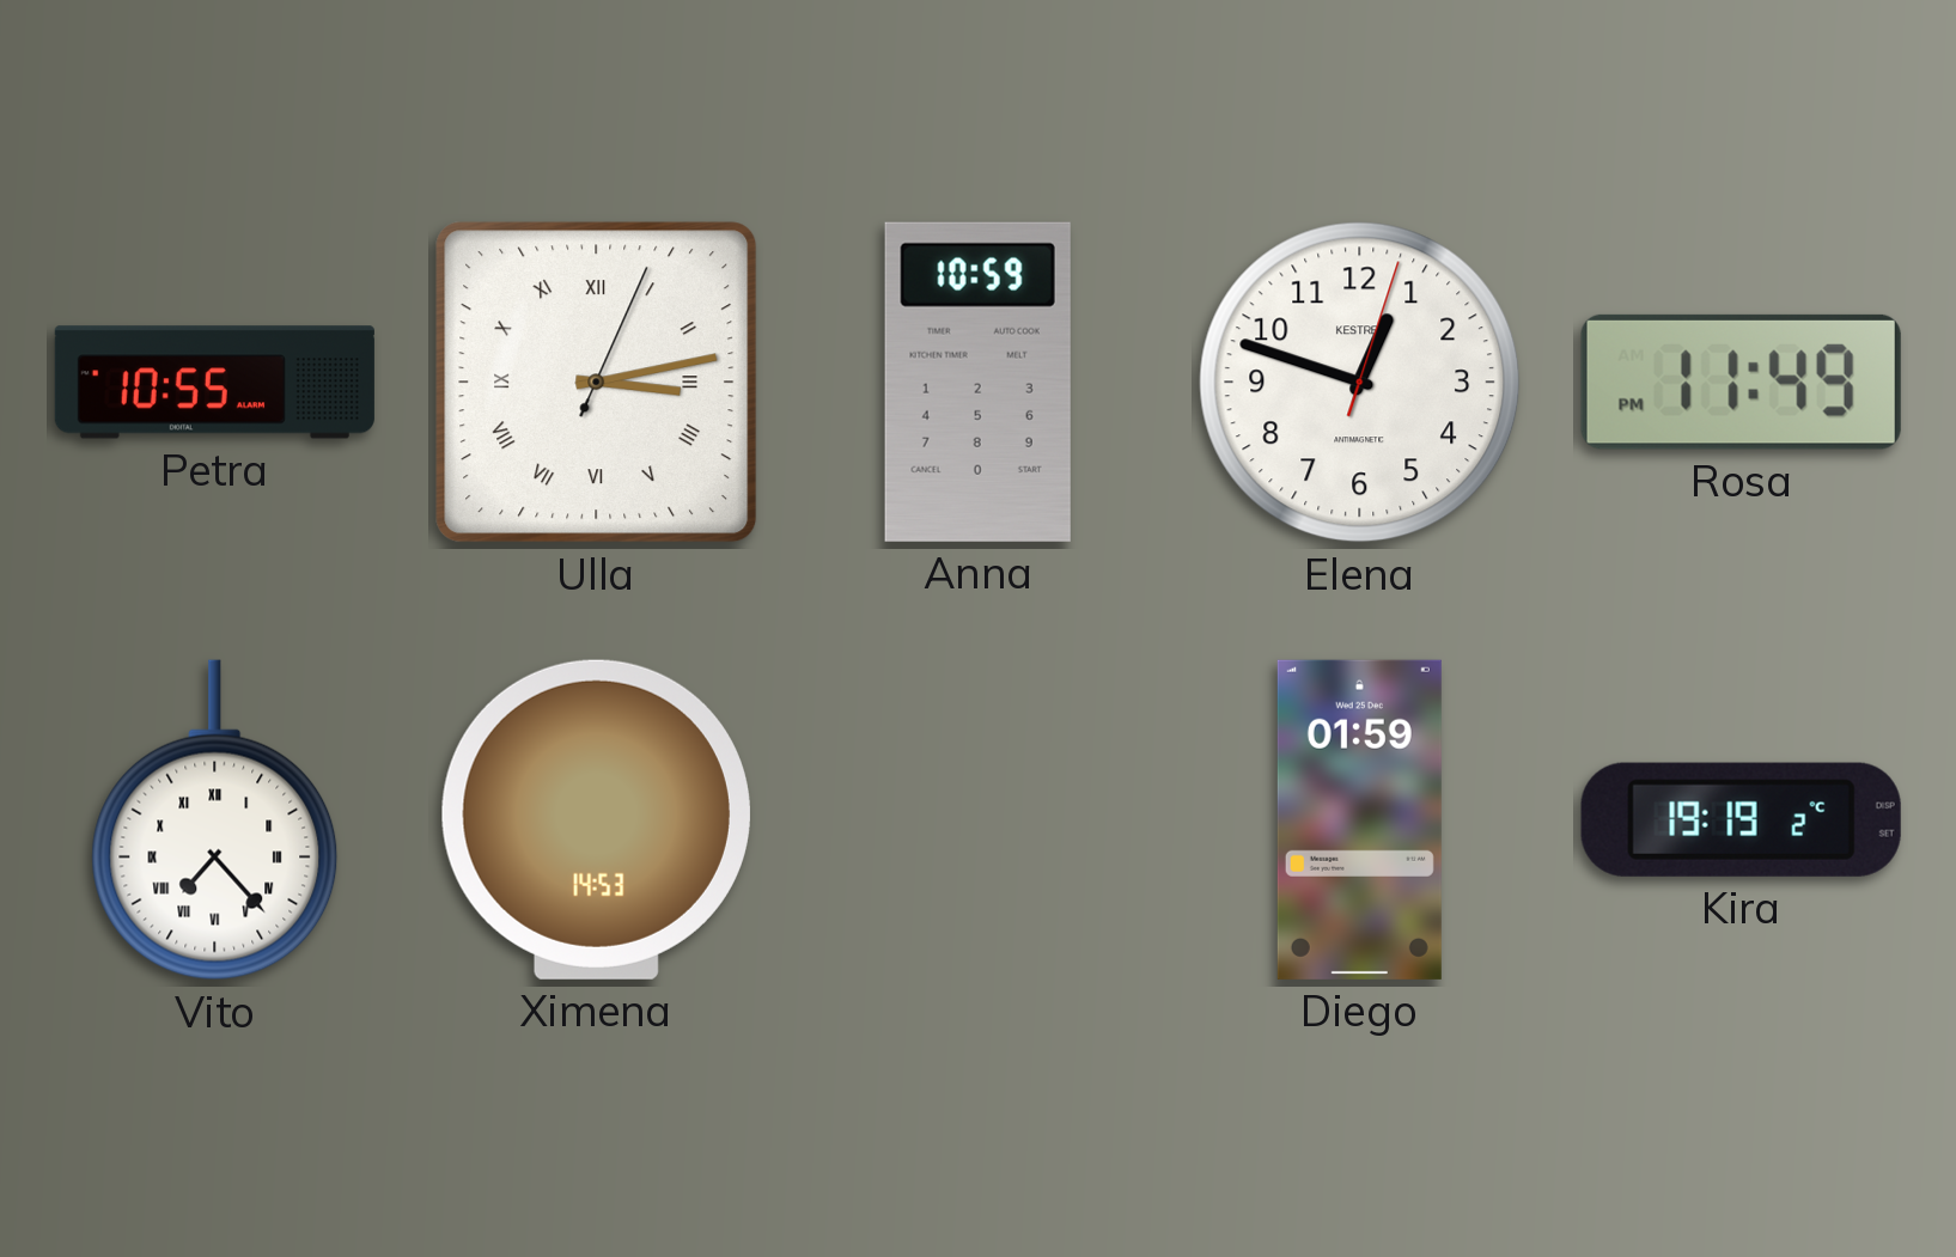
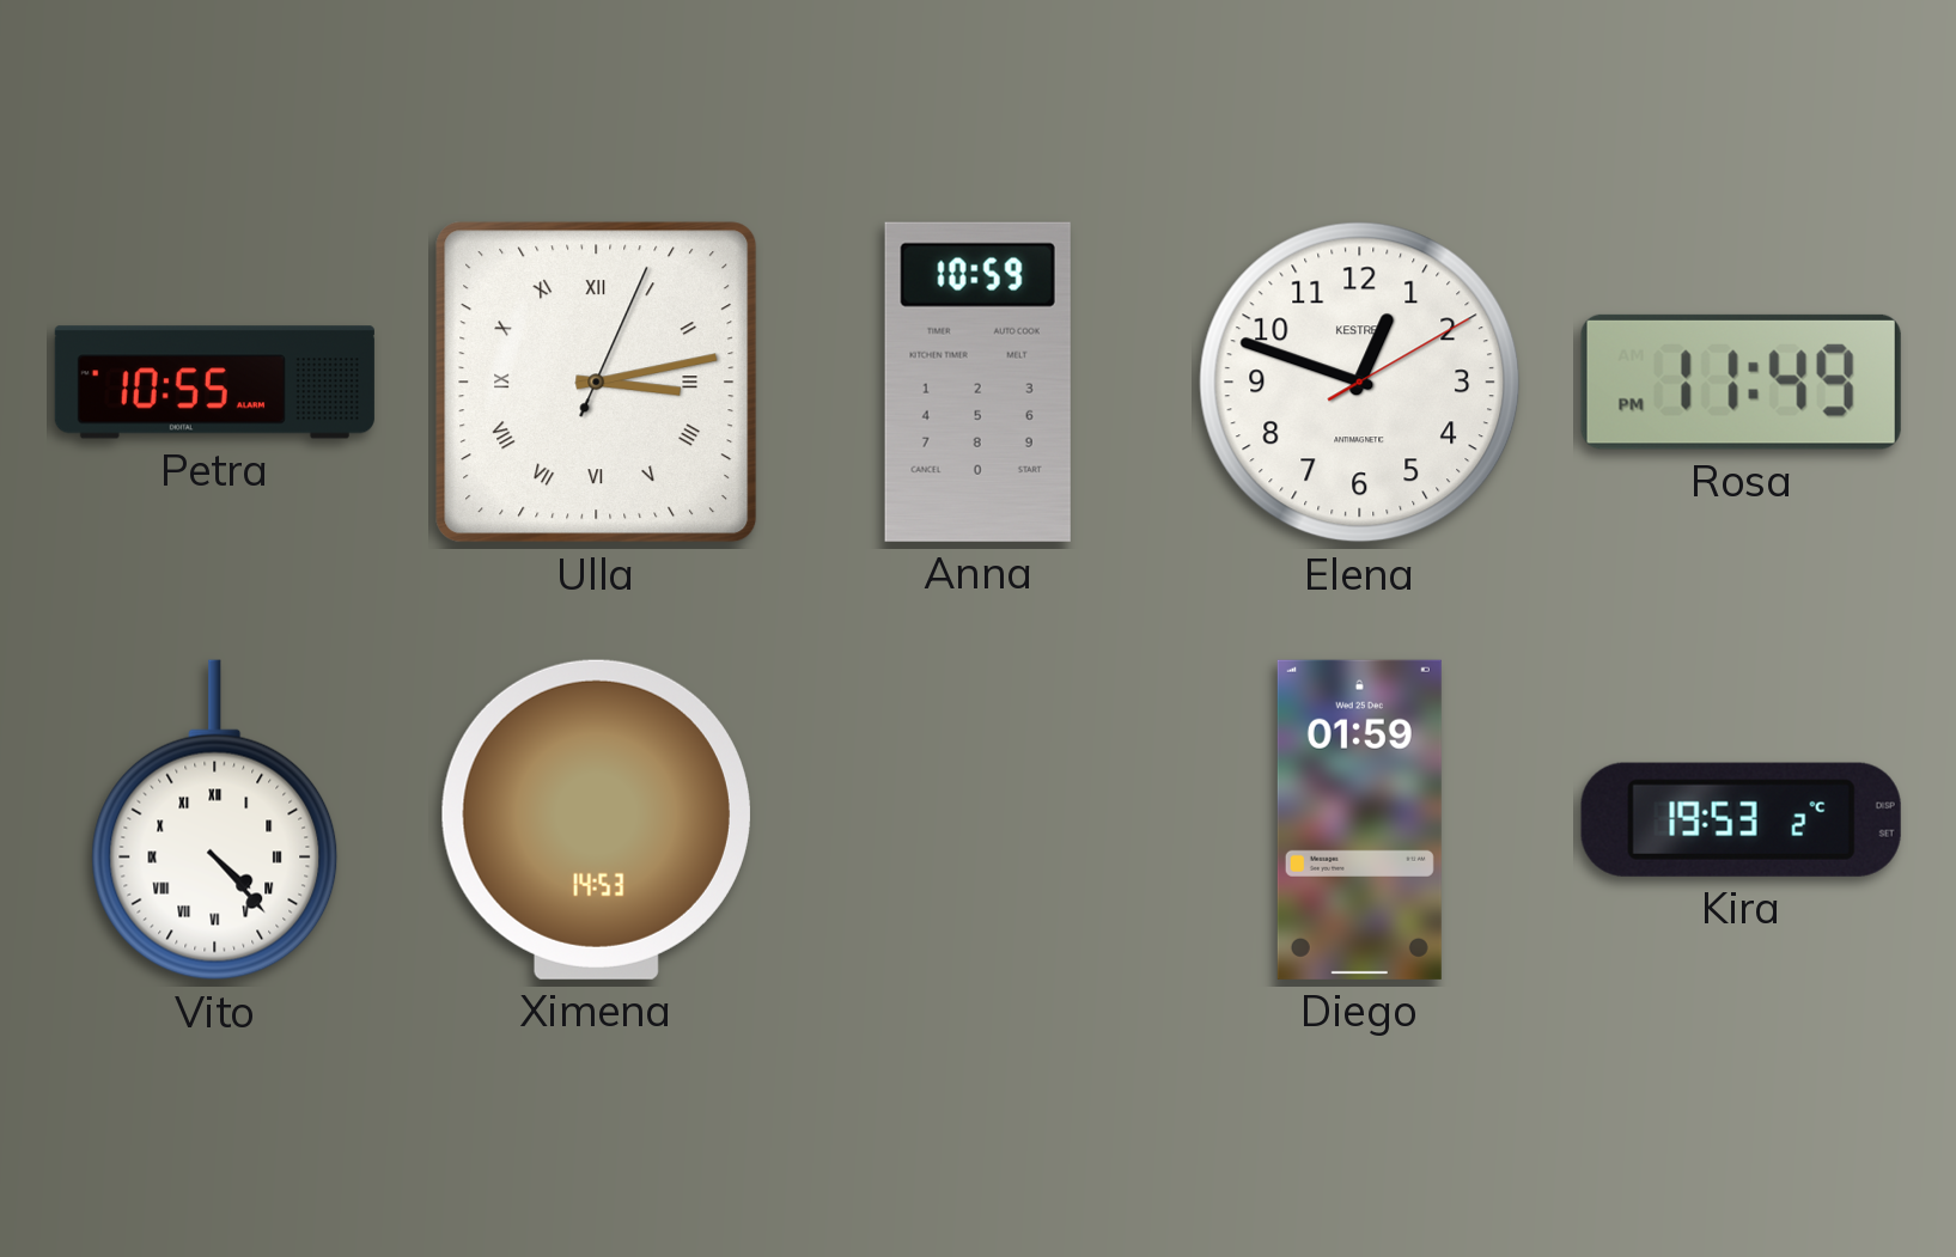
Elena: 12:48:03 -> 12:48:10
Vito: 7:23 -> 4:23
Kira: 19:19 -> 19:53
